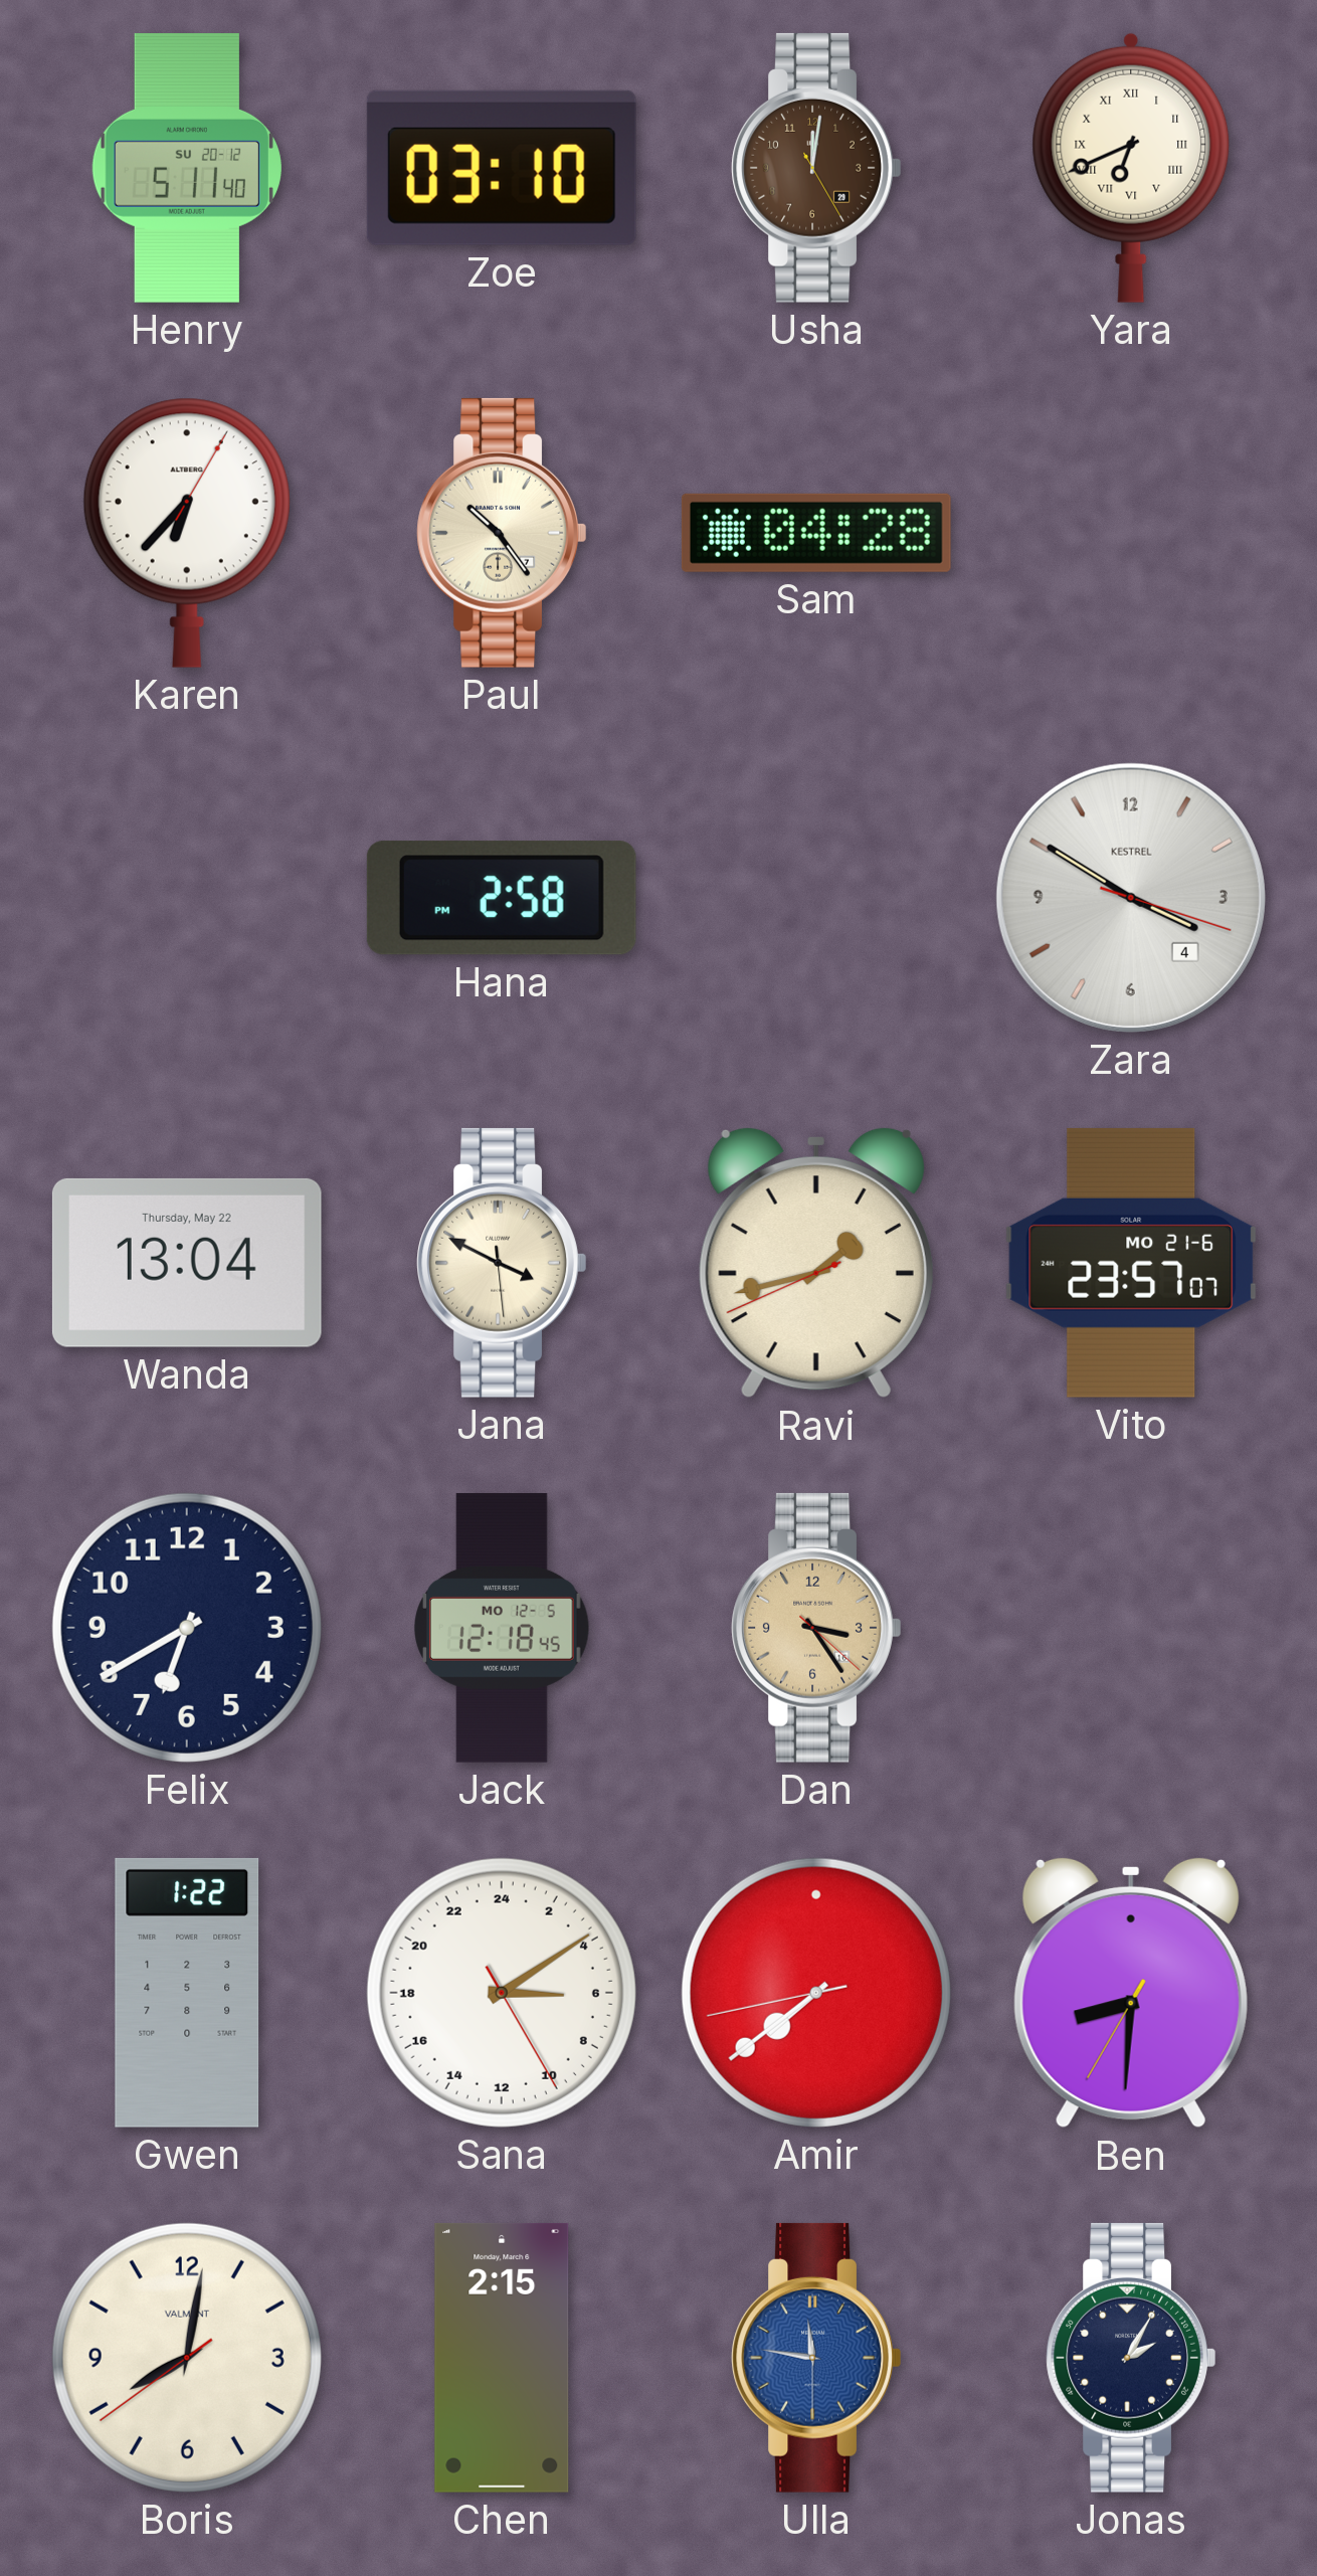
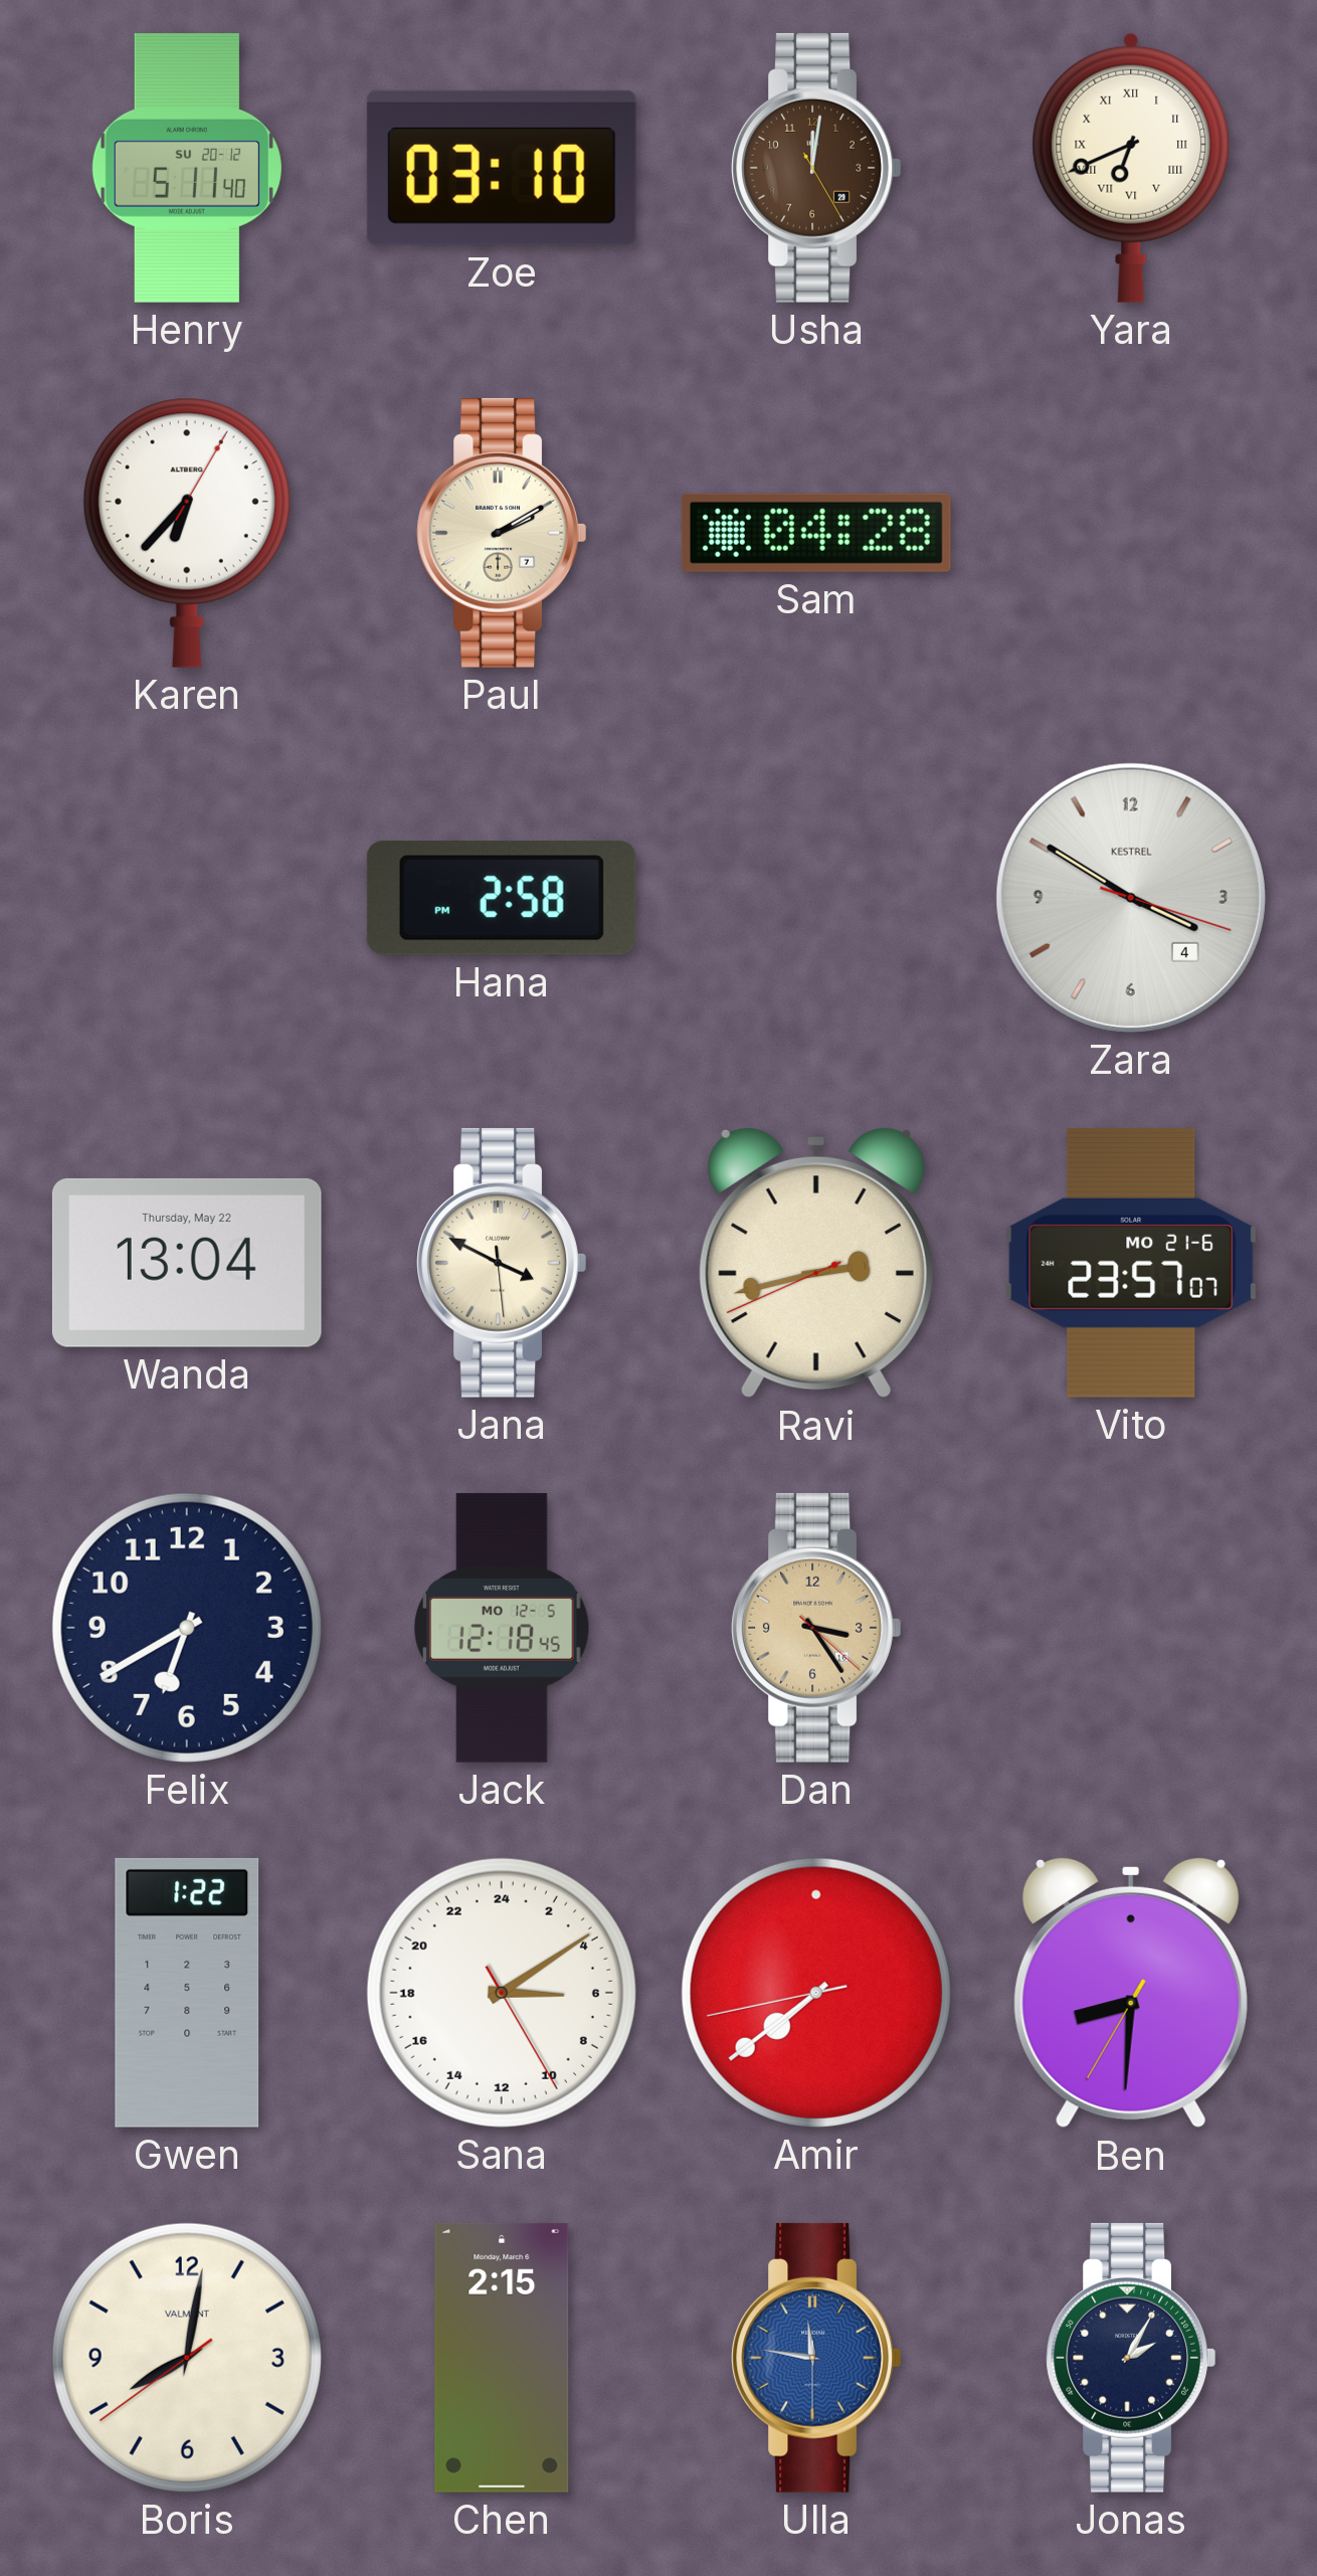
Paul: 10:24 -> 2:10
Ravi: 1:42 -> 2:42
